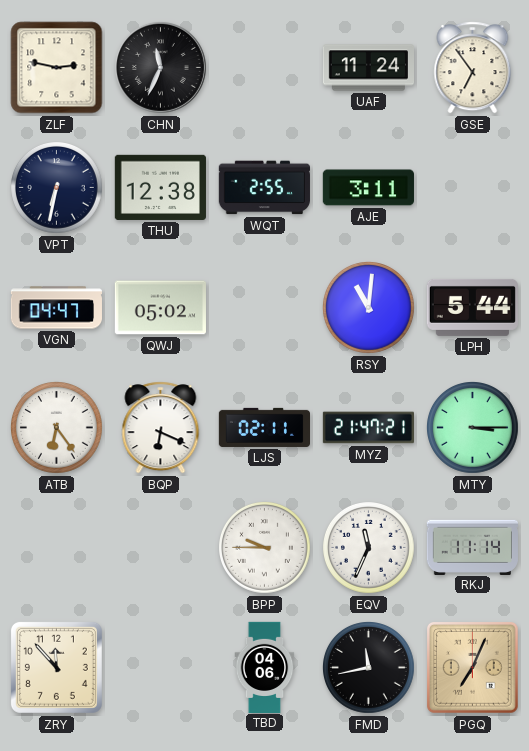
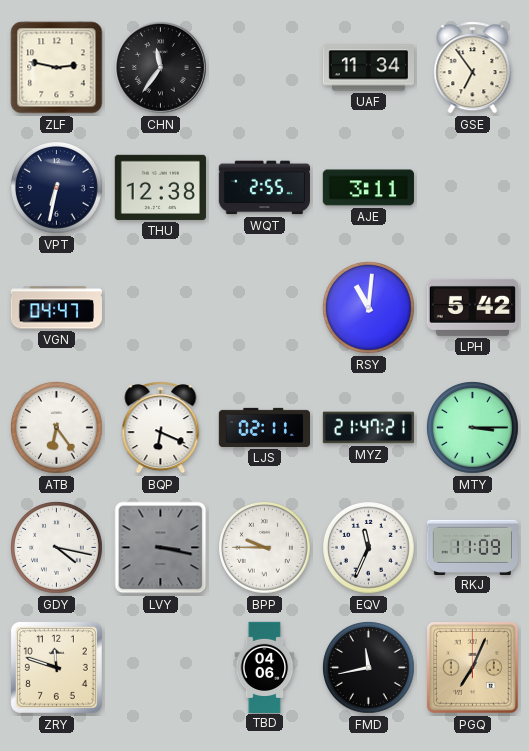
CHN: 11:34 -> 11:36
UAF: 11:24 -> 11:34
QWJ: 05:02 -> none
LPH: 5:44 -> 5:42
GDY: none -> 4:17
LVY: none -> 3:17
RKJ: 11:14 -> 11:09
ZRY: 11:53 -> 11:48
